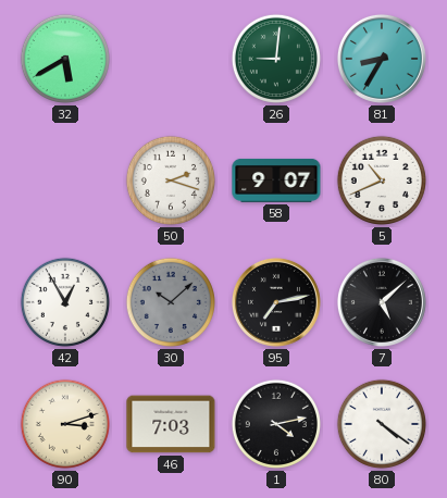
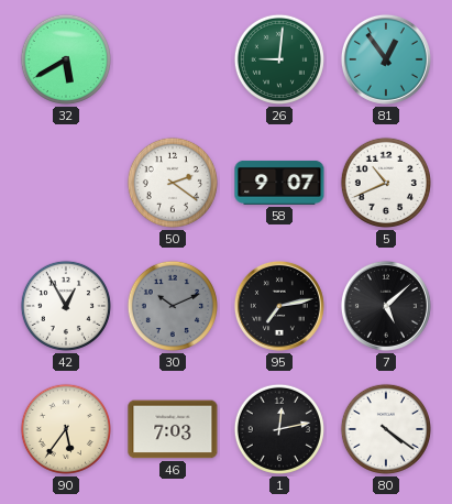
81: 8:35 -> 12:54
50: 2:18 -> 2:21
30: 10:08 -> 10:11
90: 3:12 -> 5:36
1: 4:13 -> 12:13
